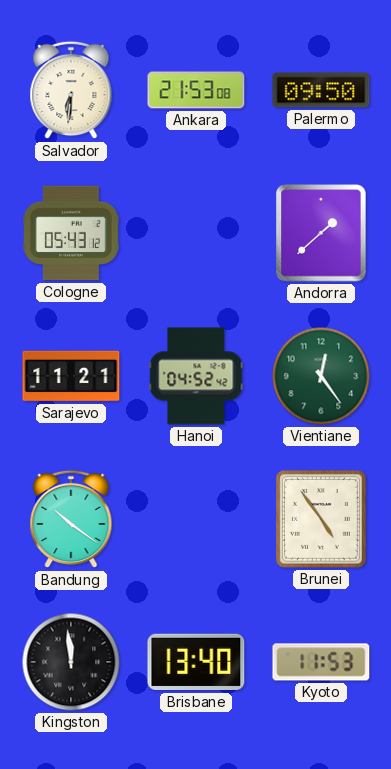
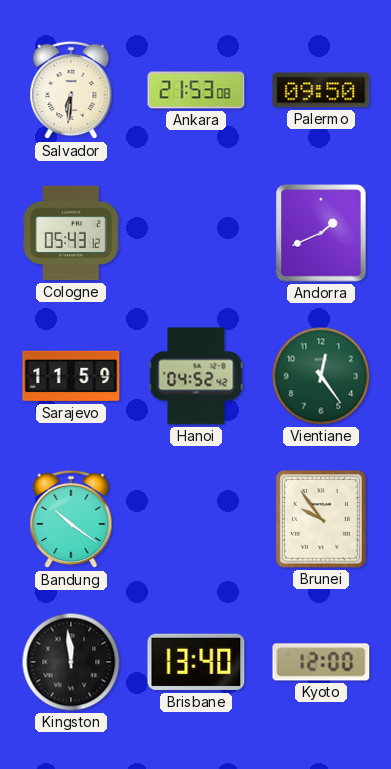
Andorra: 1:38 -> 1:41
Sarajevo: 11:21 -> 11:59
Brunei: 4:54 -> 9:54
Kyoto: 11:53 -> 12:00
